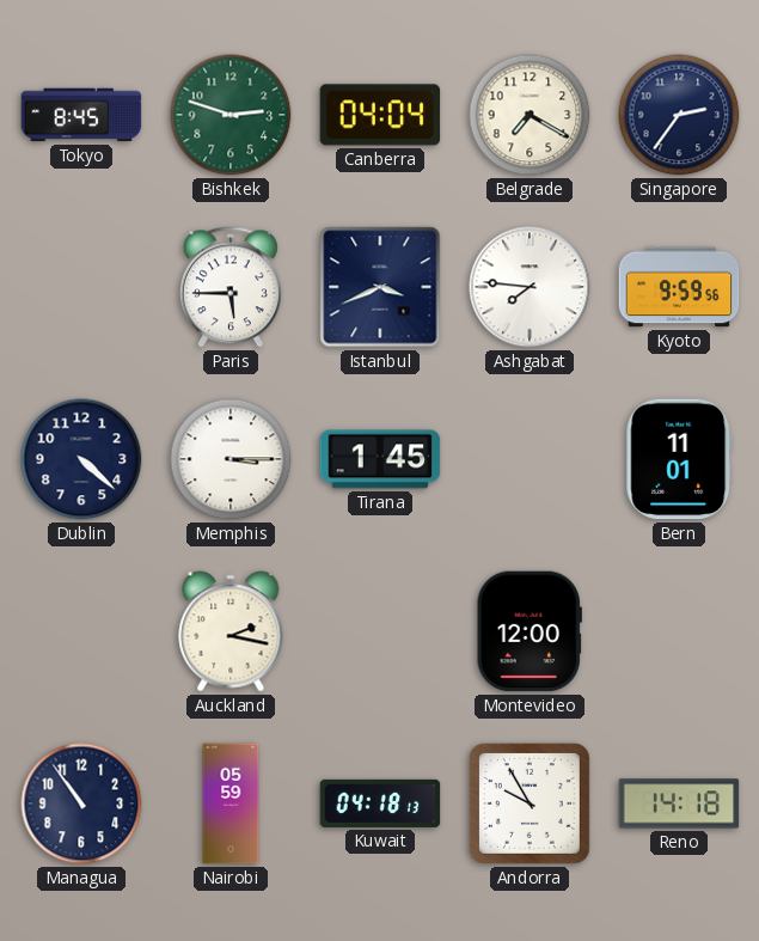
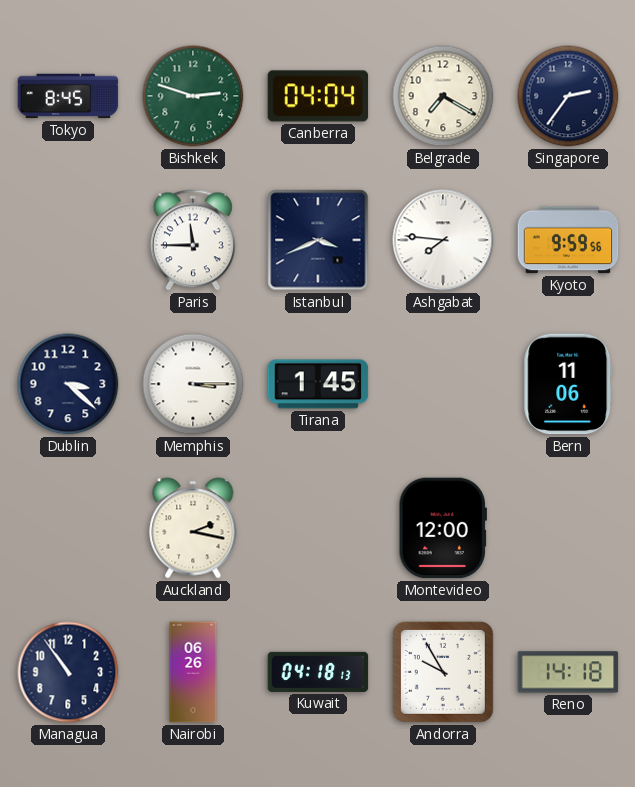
Paris: 5:45 -> 11:45
Dublin: 4:22 -> 3:22
Bern: 11:01 -> 11:06
Nairobi: 05:59 -> 06:26
